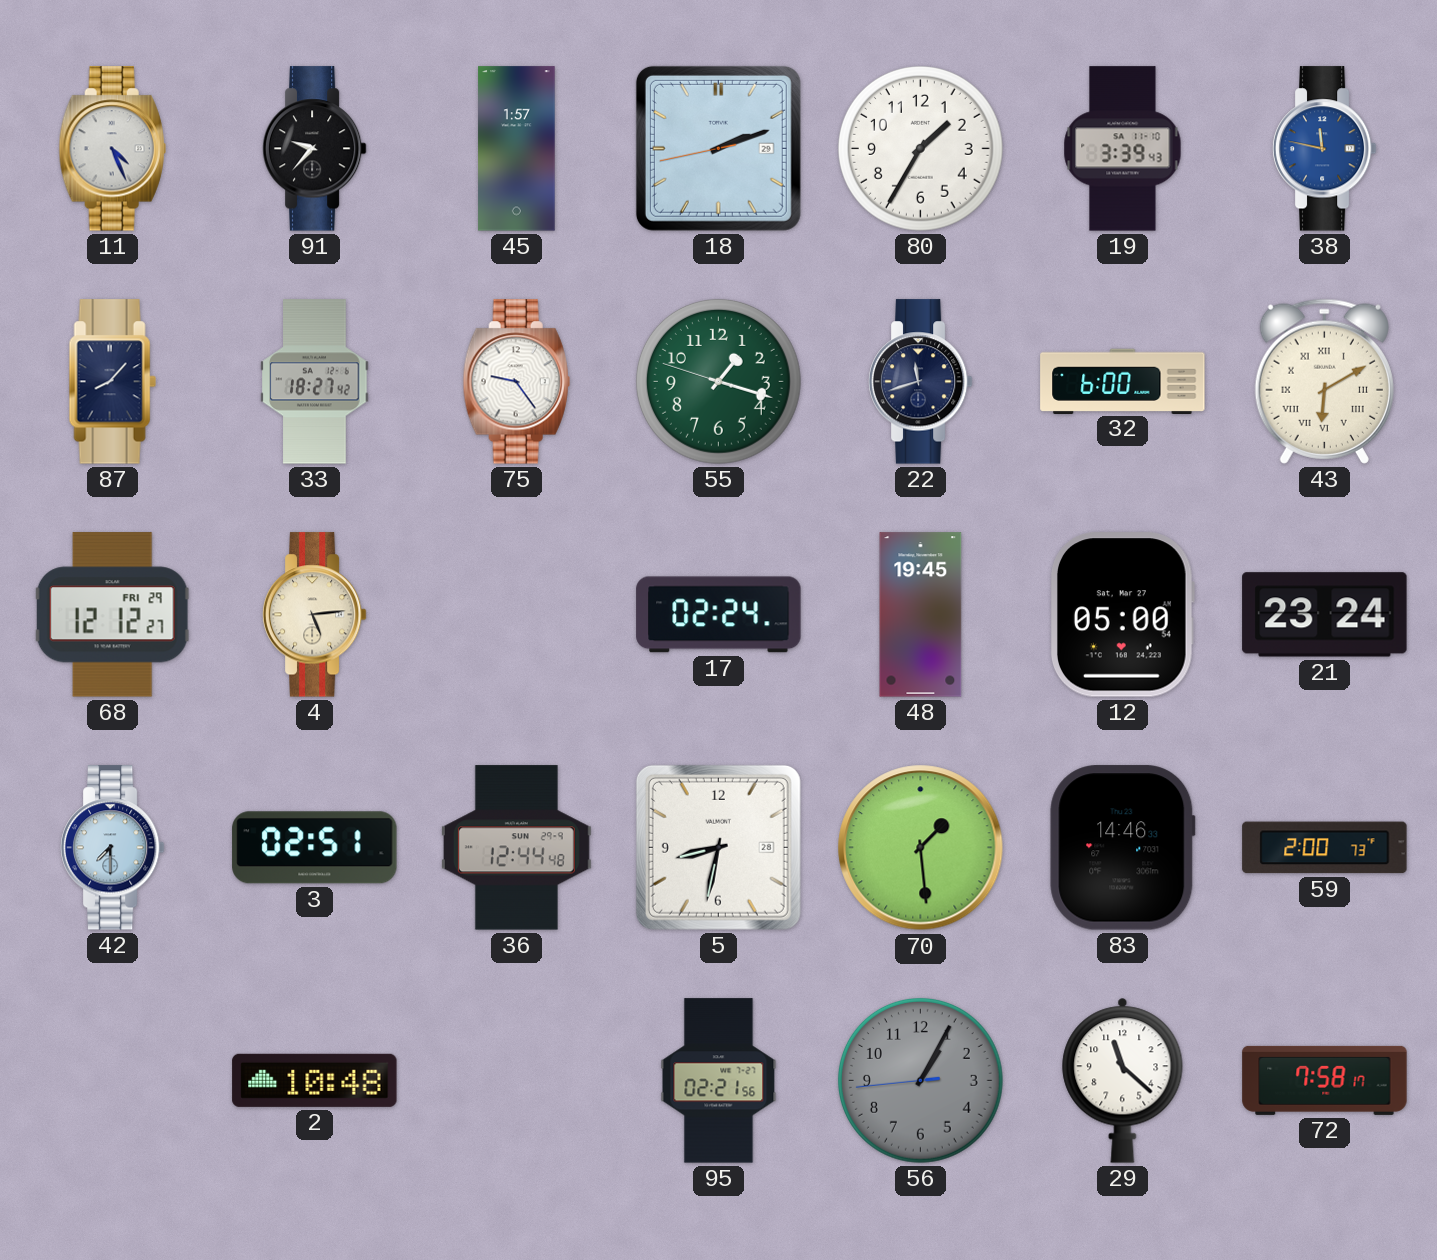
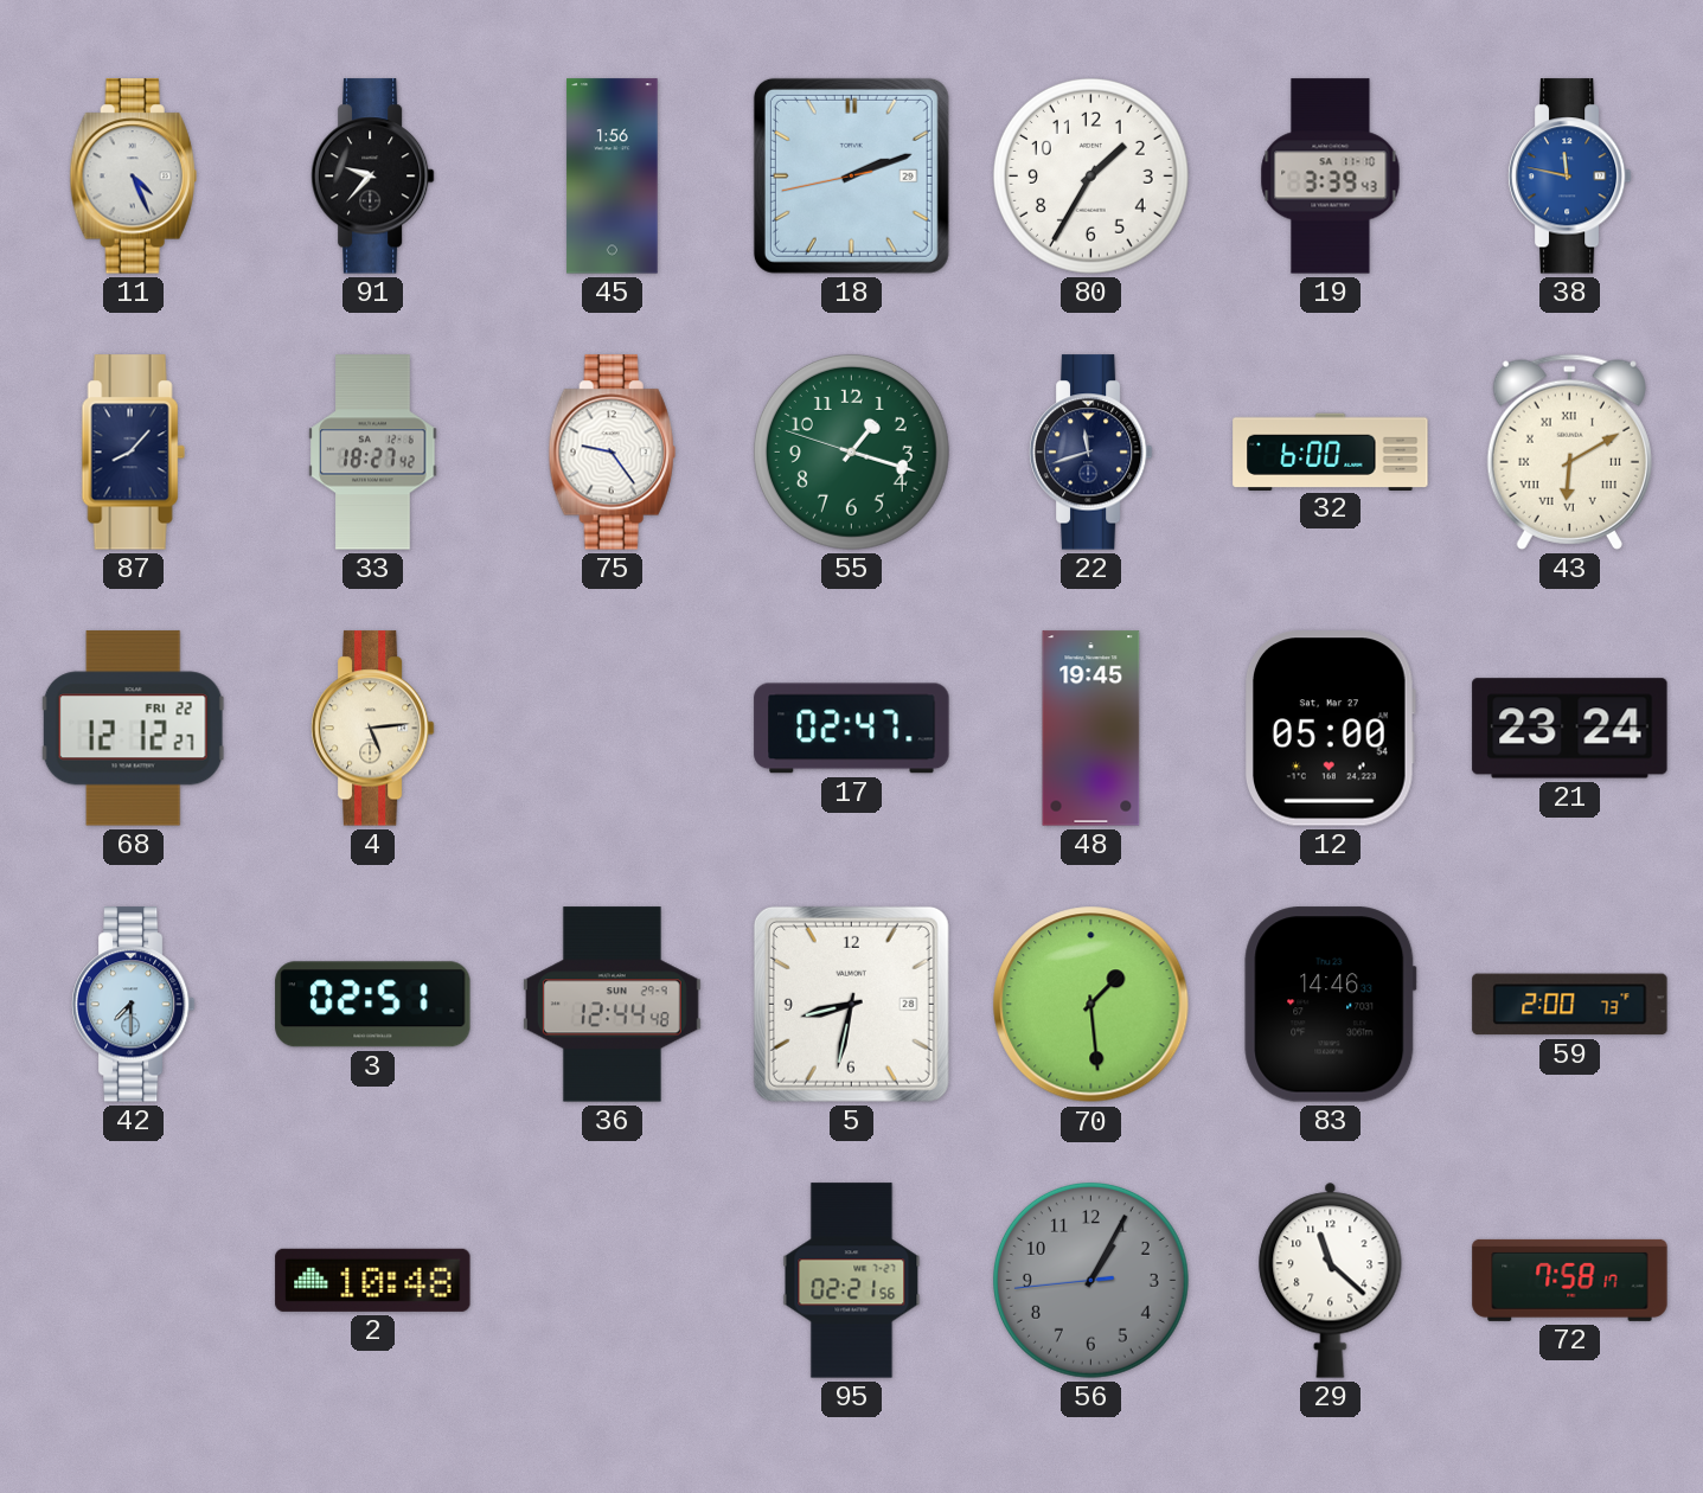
45: 1:57 -> 1:56
68 date: FRI 29 -> FRI 22
17: 02:24 -> 02:47
